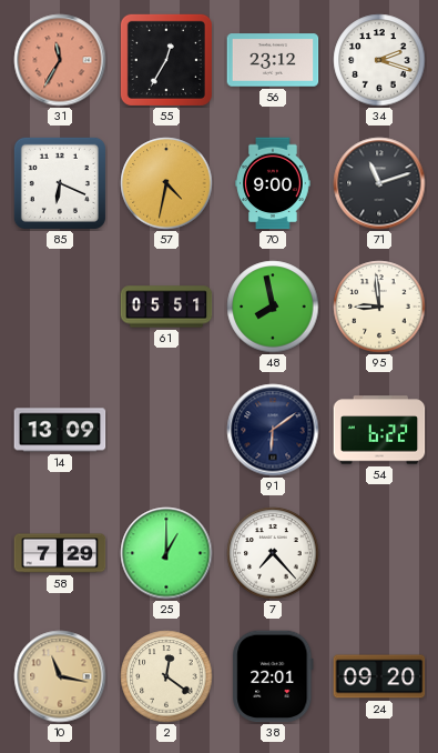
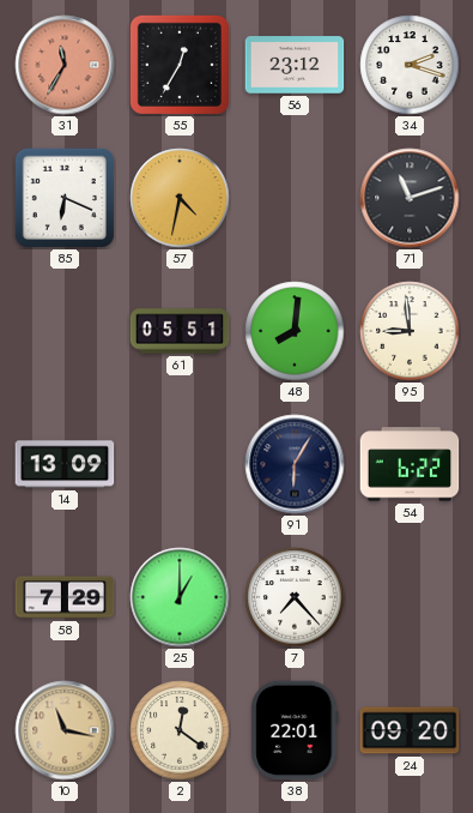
70: 9:00 -> none
48: 7:58 -> 8:01
91: 6:09 -> 6:05
